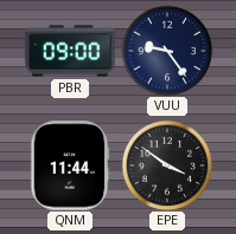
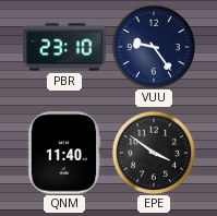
PBR: 09:00 -> 23:10
QNM: 11:44 -> 11:40
